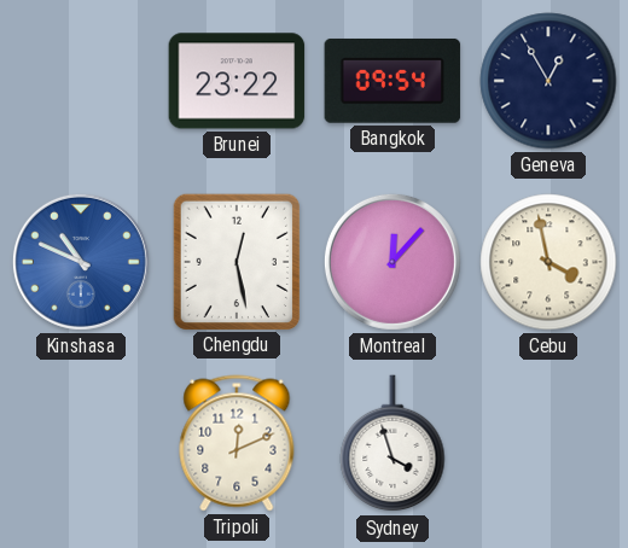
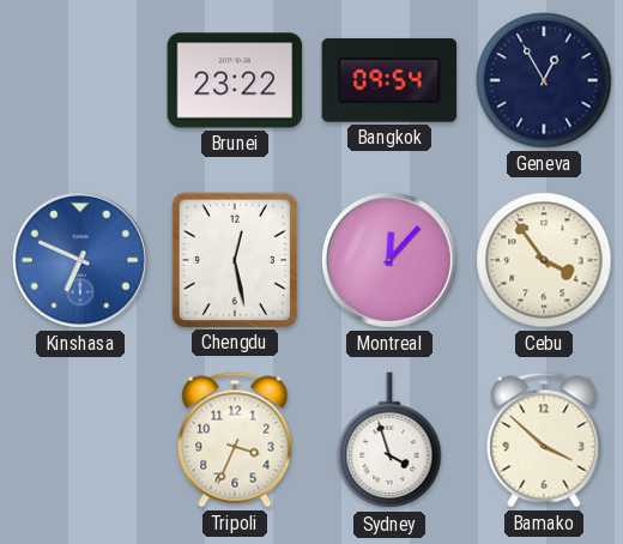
Kinshasa: 10:49 -> 6:49
Cebu: 3:58 -> 3:54
Tripoli: 12:11 -> 3:34
Bamako: none -> 3:52
